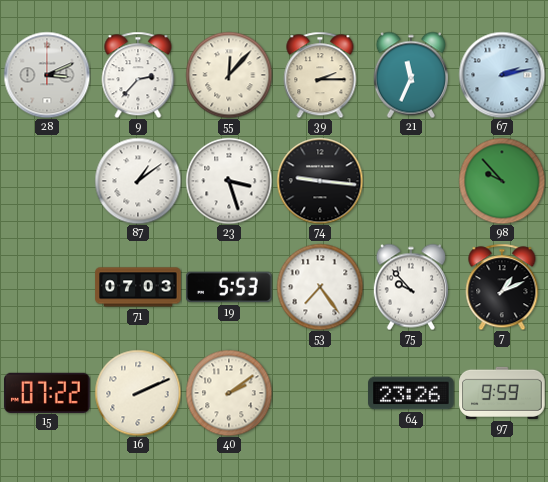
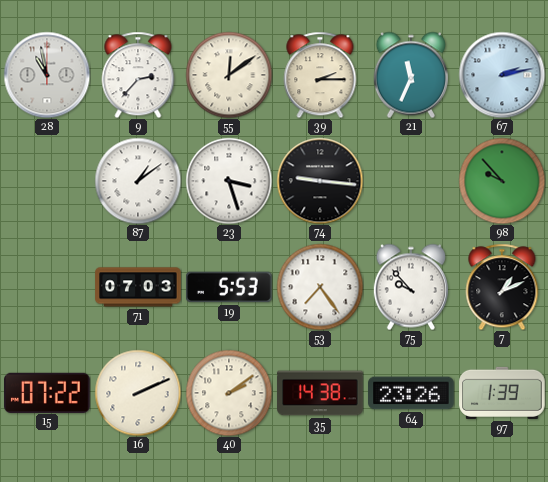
28: 3:11 -> 10:58
55: 12:07 -> 12:09
35: none -> 14:38
97: 9:59 -> 1:39
